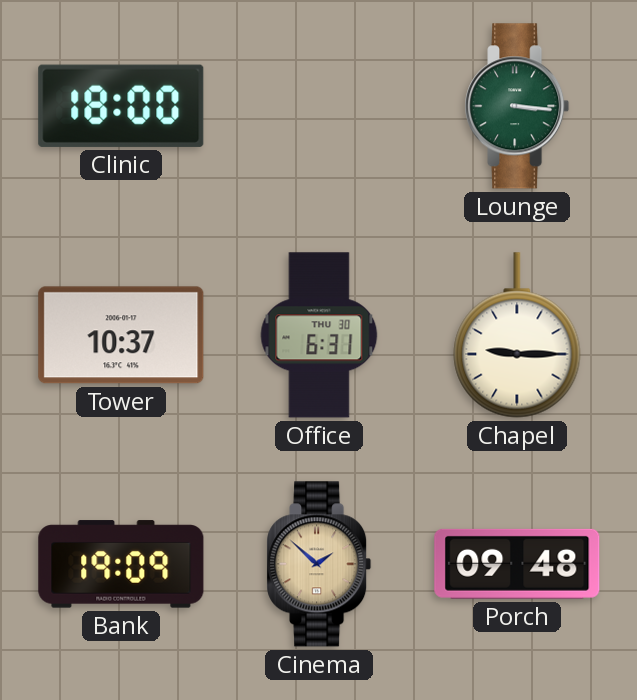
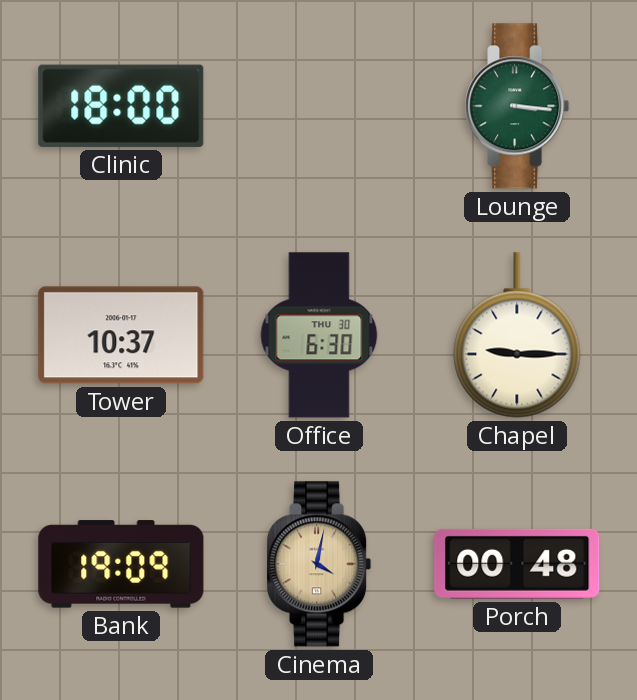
Office: 6:31 -> 6:30
Cinema: 1:52 -> 4:02
Porch: 09:48 -> 00:48
